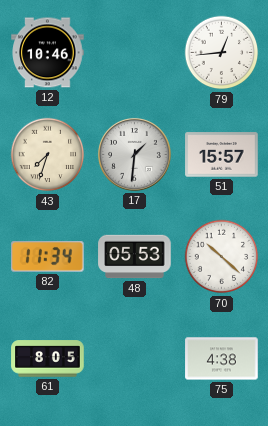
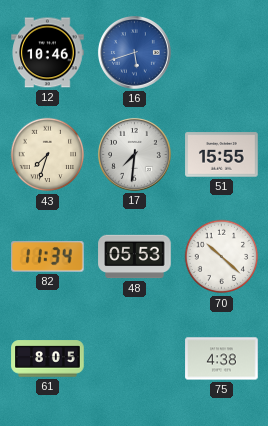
16: none -> 5:42
79: 12:44 -> none
17: 1:31 -> 7:31
51: 15:57 -> 15:55
